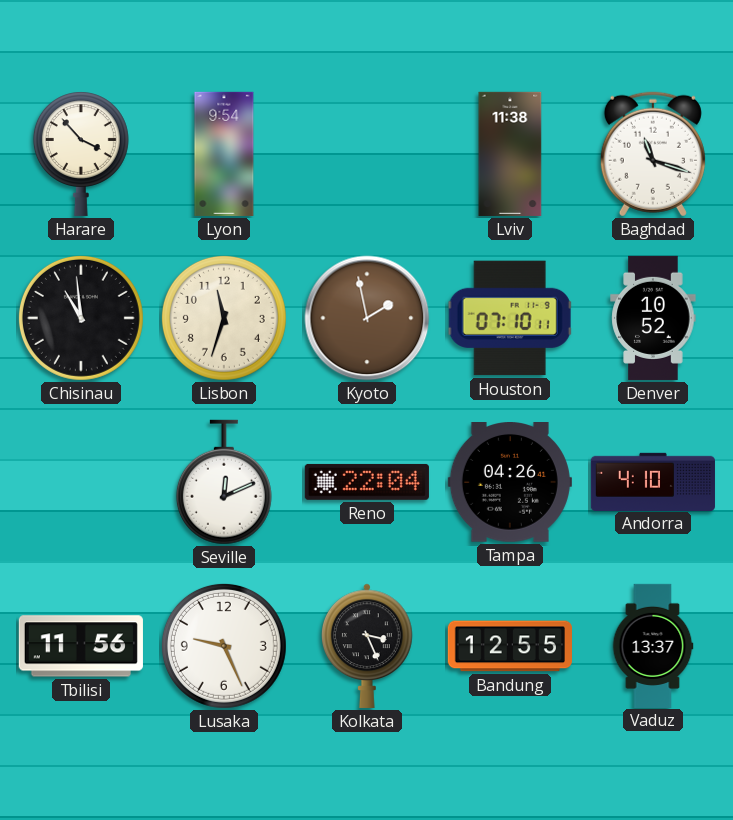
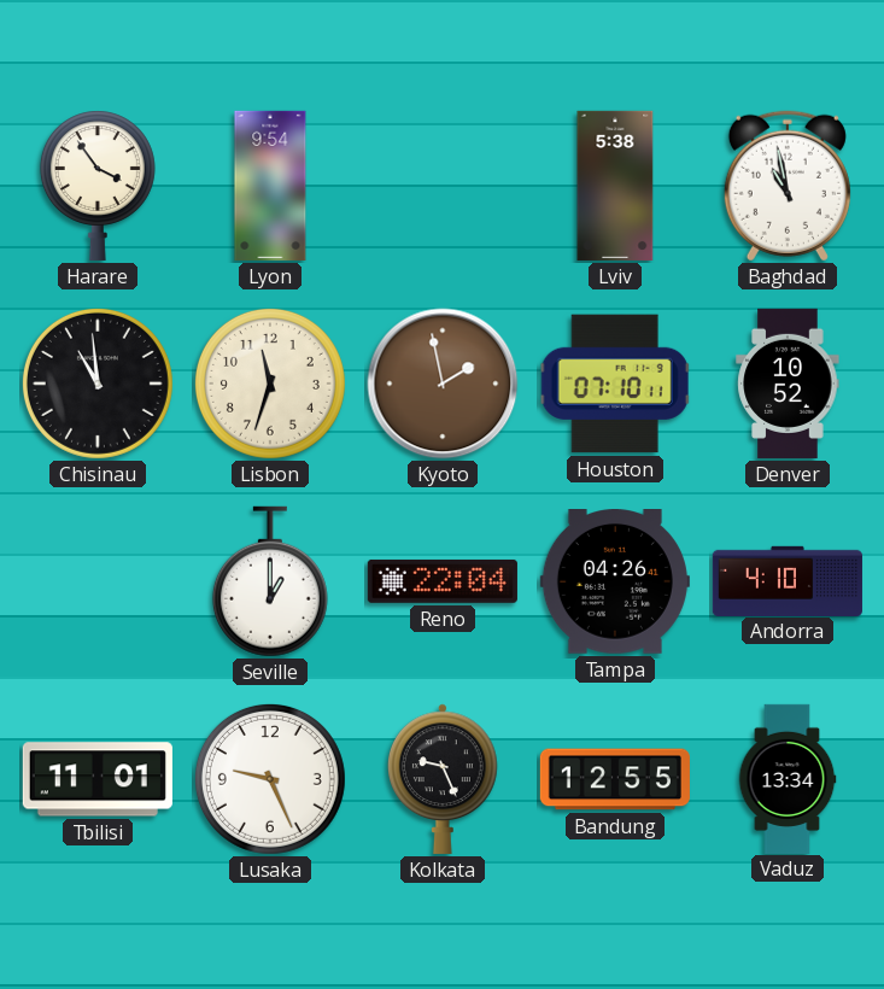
Harare: 3:53 -> 3:54
Lviv: 11:38 -> 5:38
Baghdad: 11:18 -> 10:58
Seville: 12:11 -> 1:00
Tbilisi: 11:56 -> 11:01
Kolkata: 3:26 -> 9:26
Vaduz: 13:37 -> 13:34
